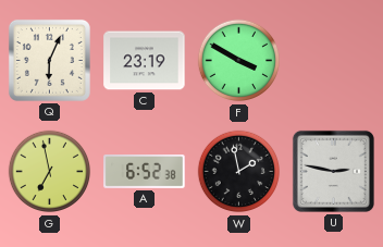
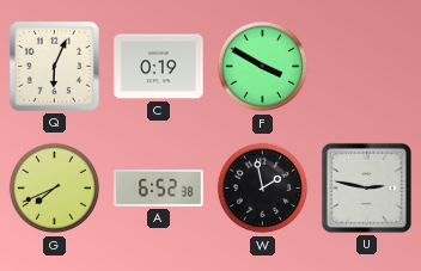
C: 23:19 -> 0:19
G: 6:58 -> 7:41
